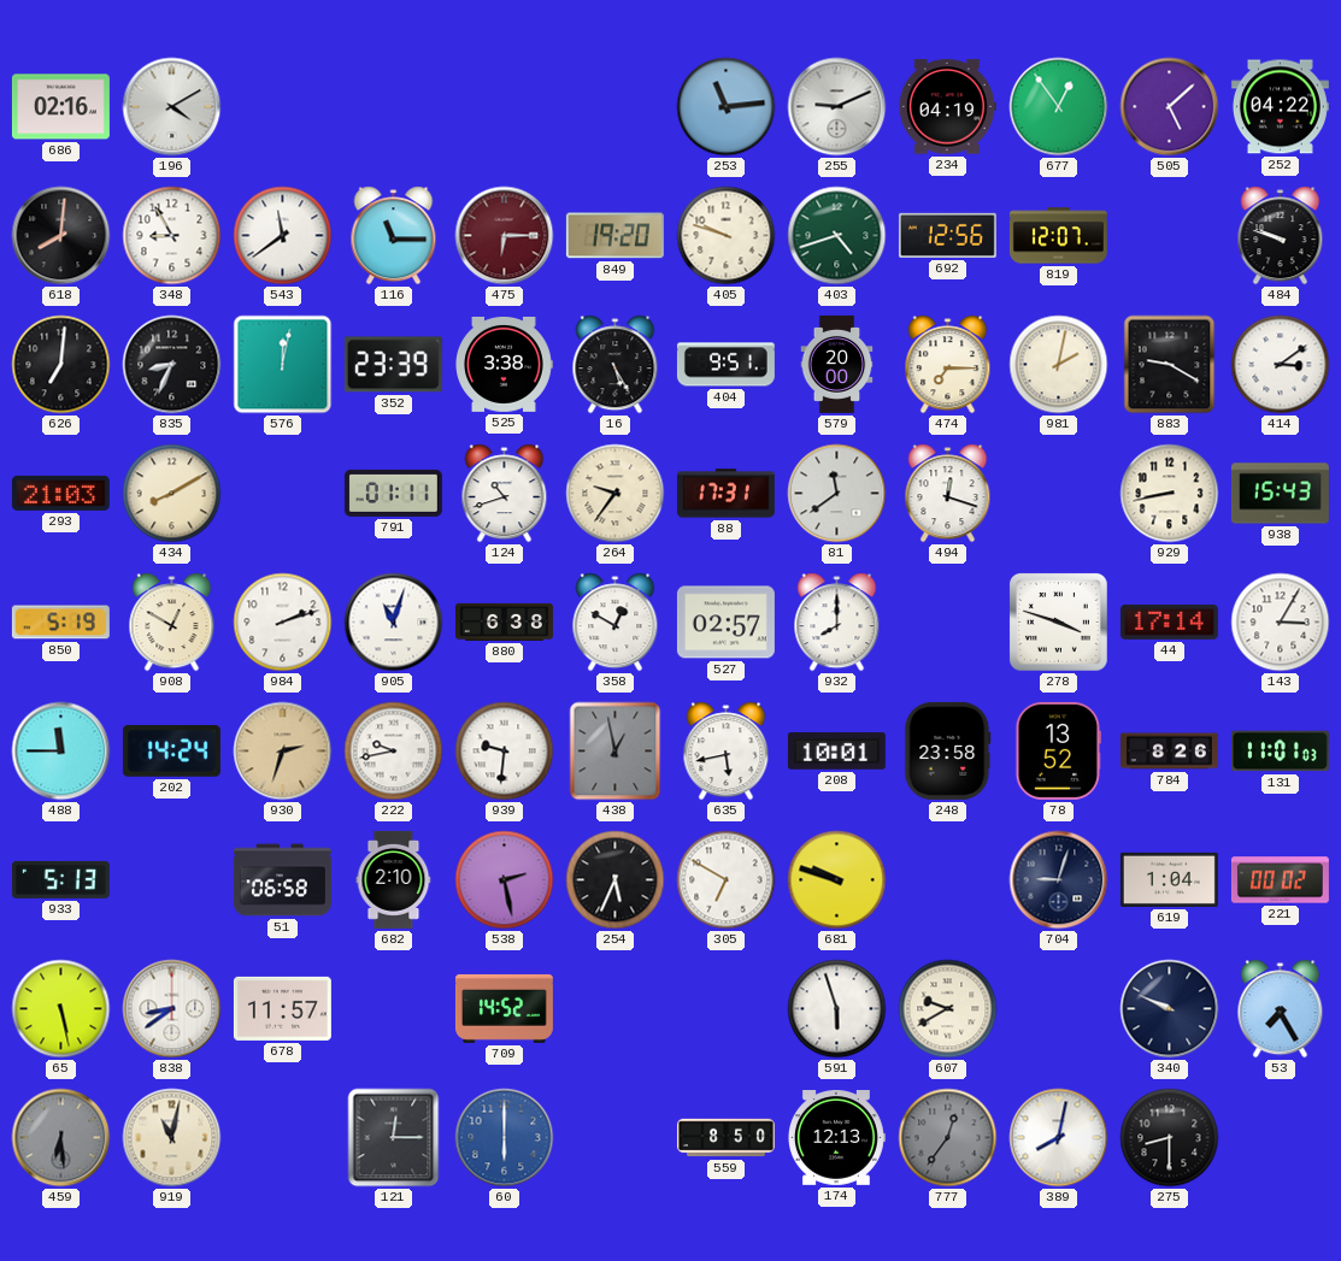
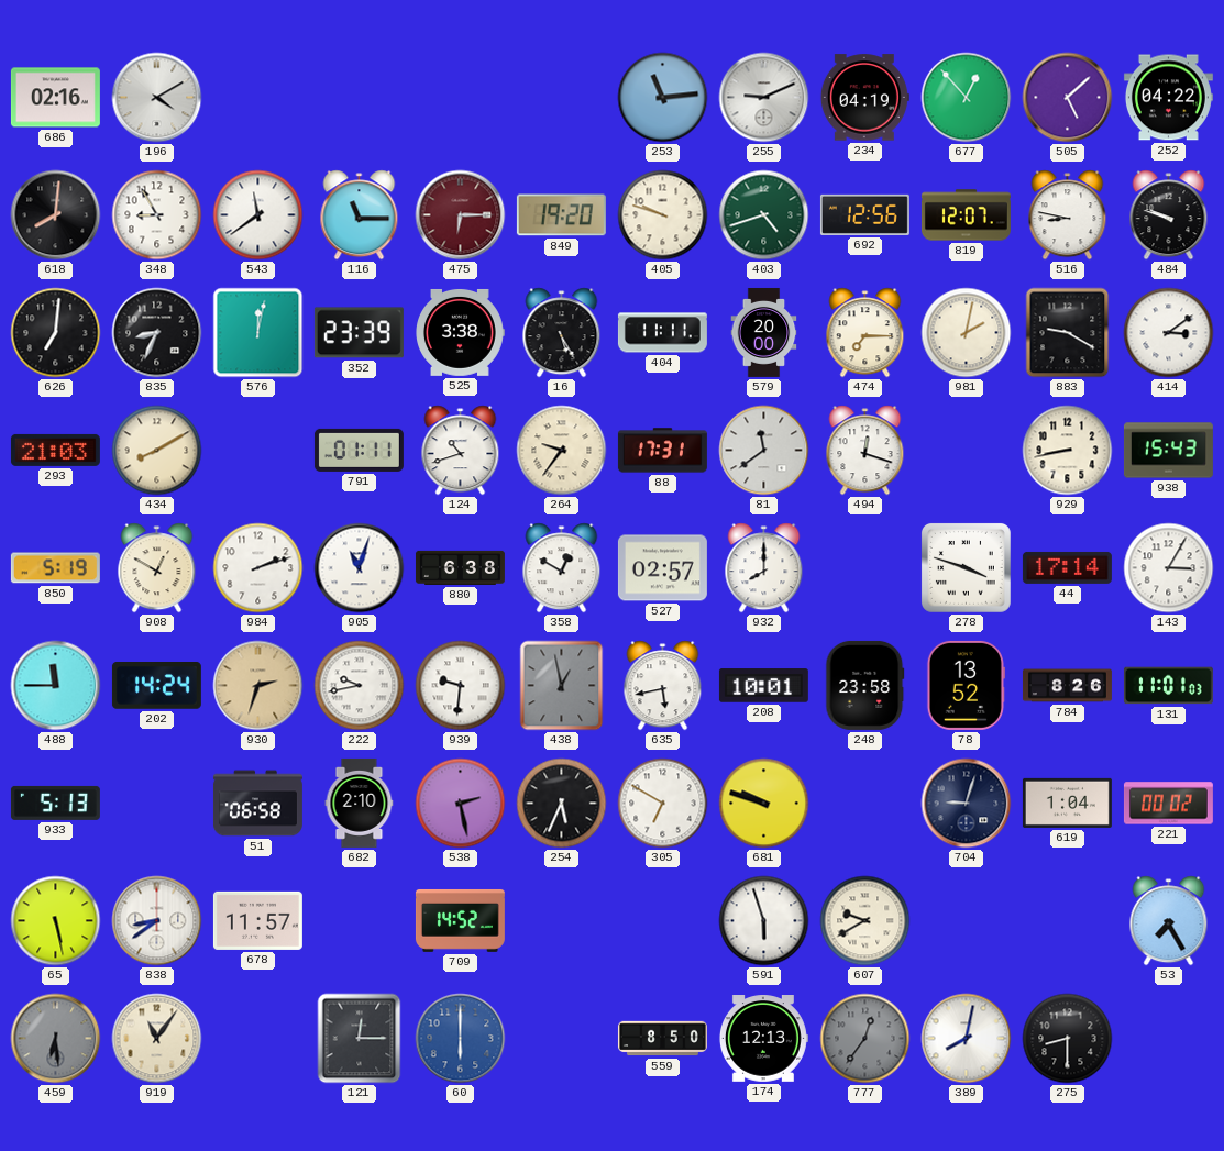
677: 12:54 -> 12:53
516: none -> 8:47
404: 9:51 -> 11:11
340: 9:49 -> none
919: 11:02 -> 11:06
